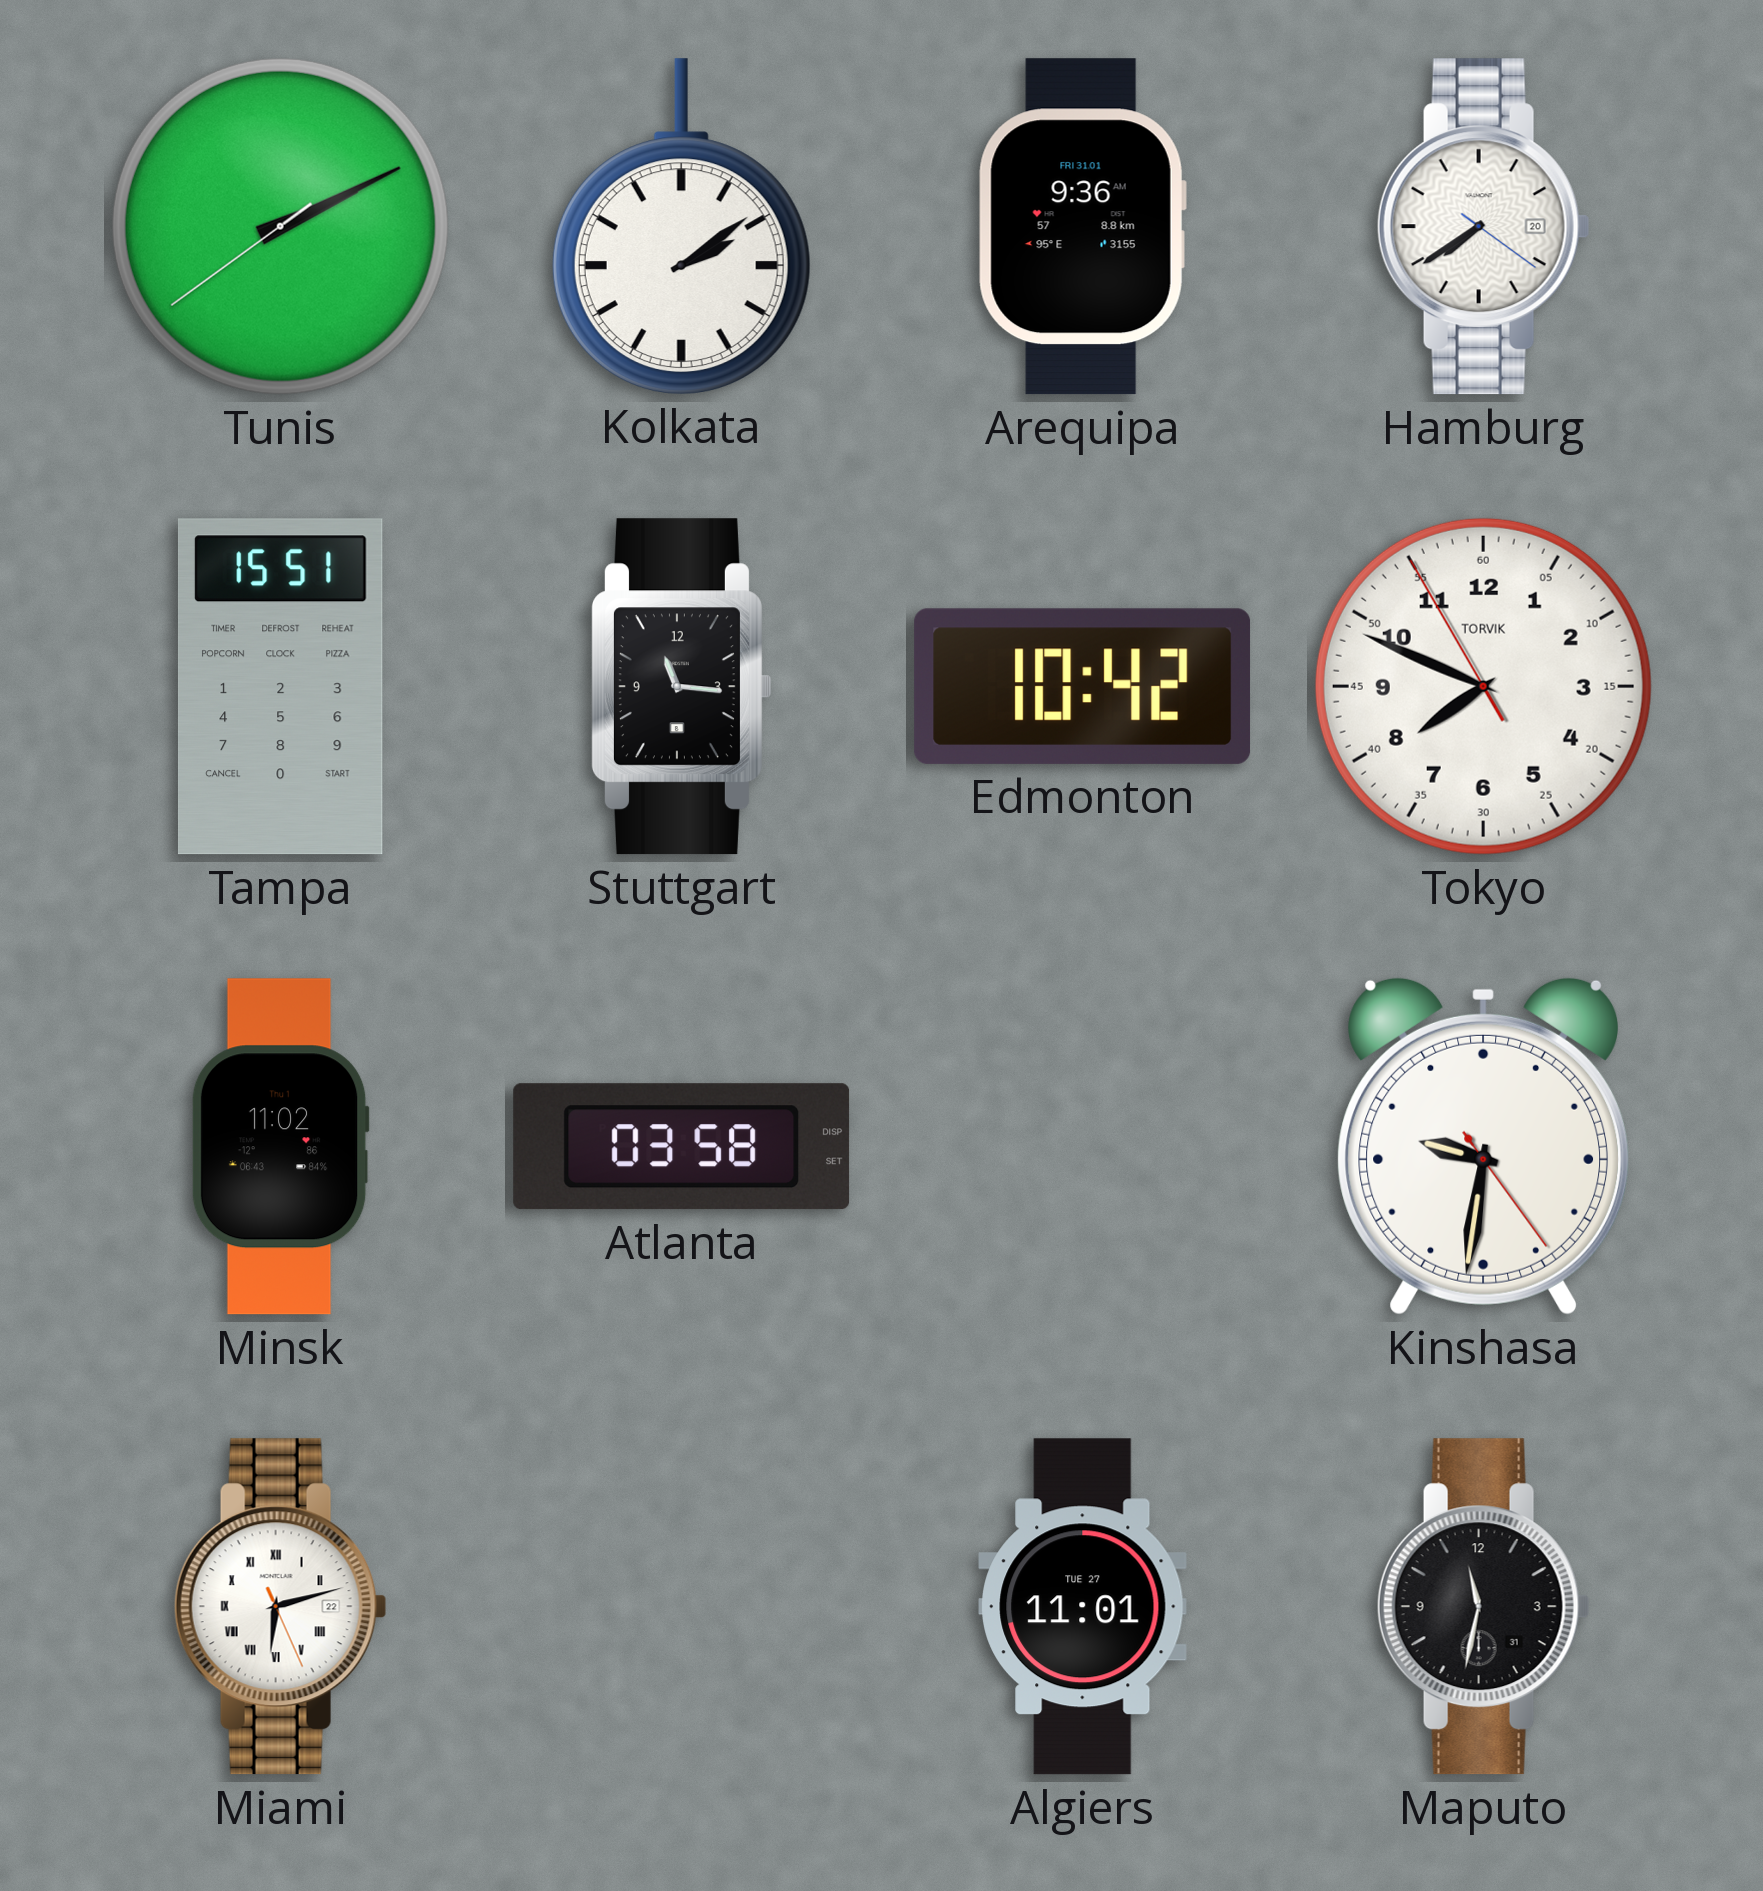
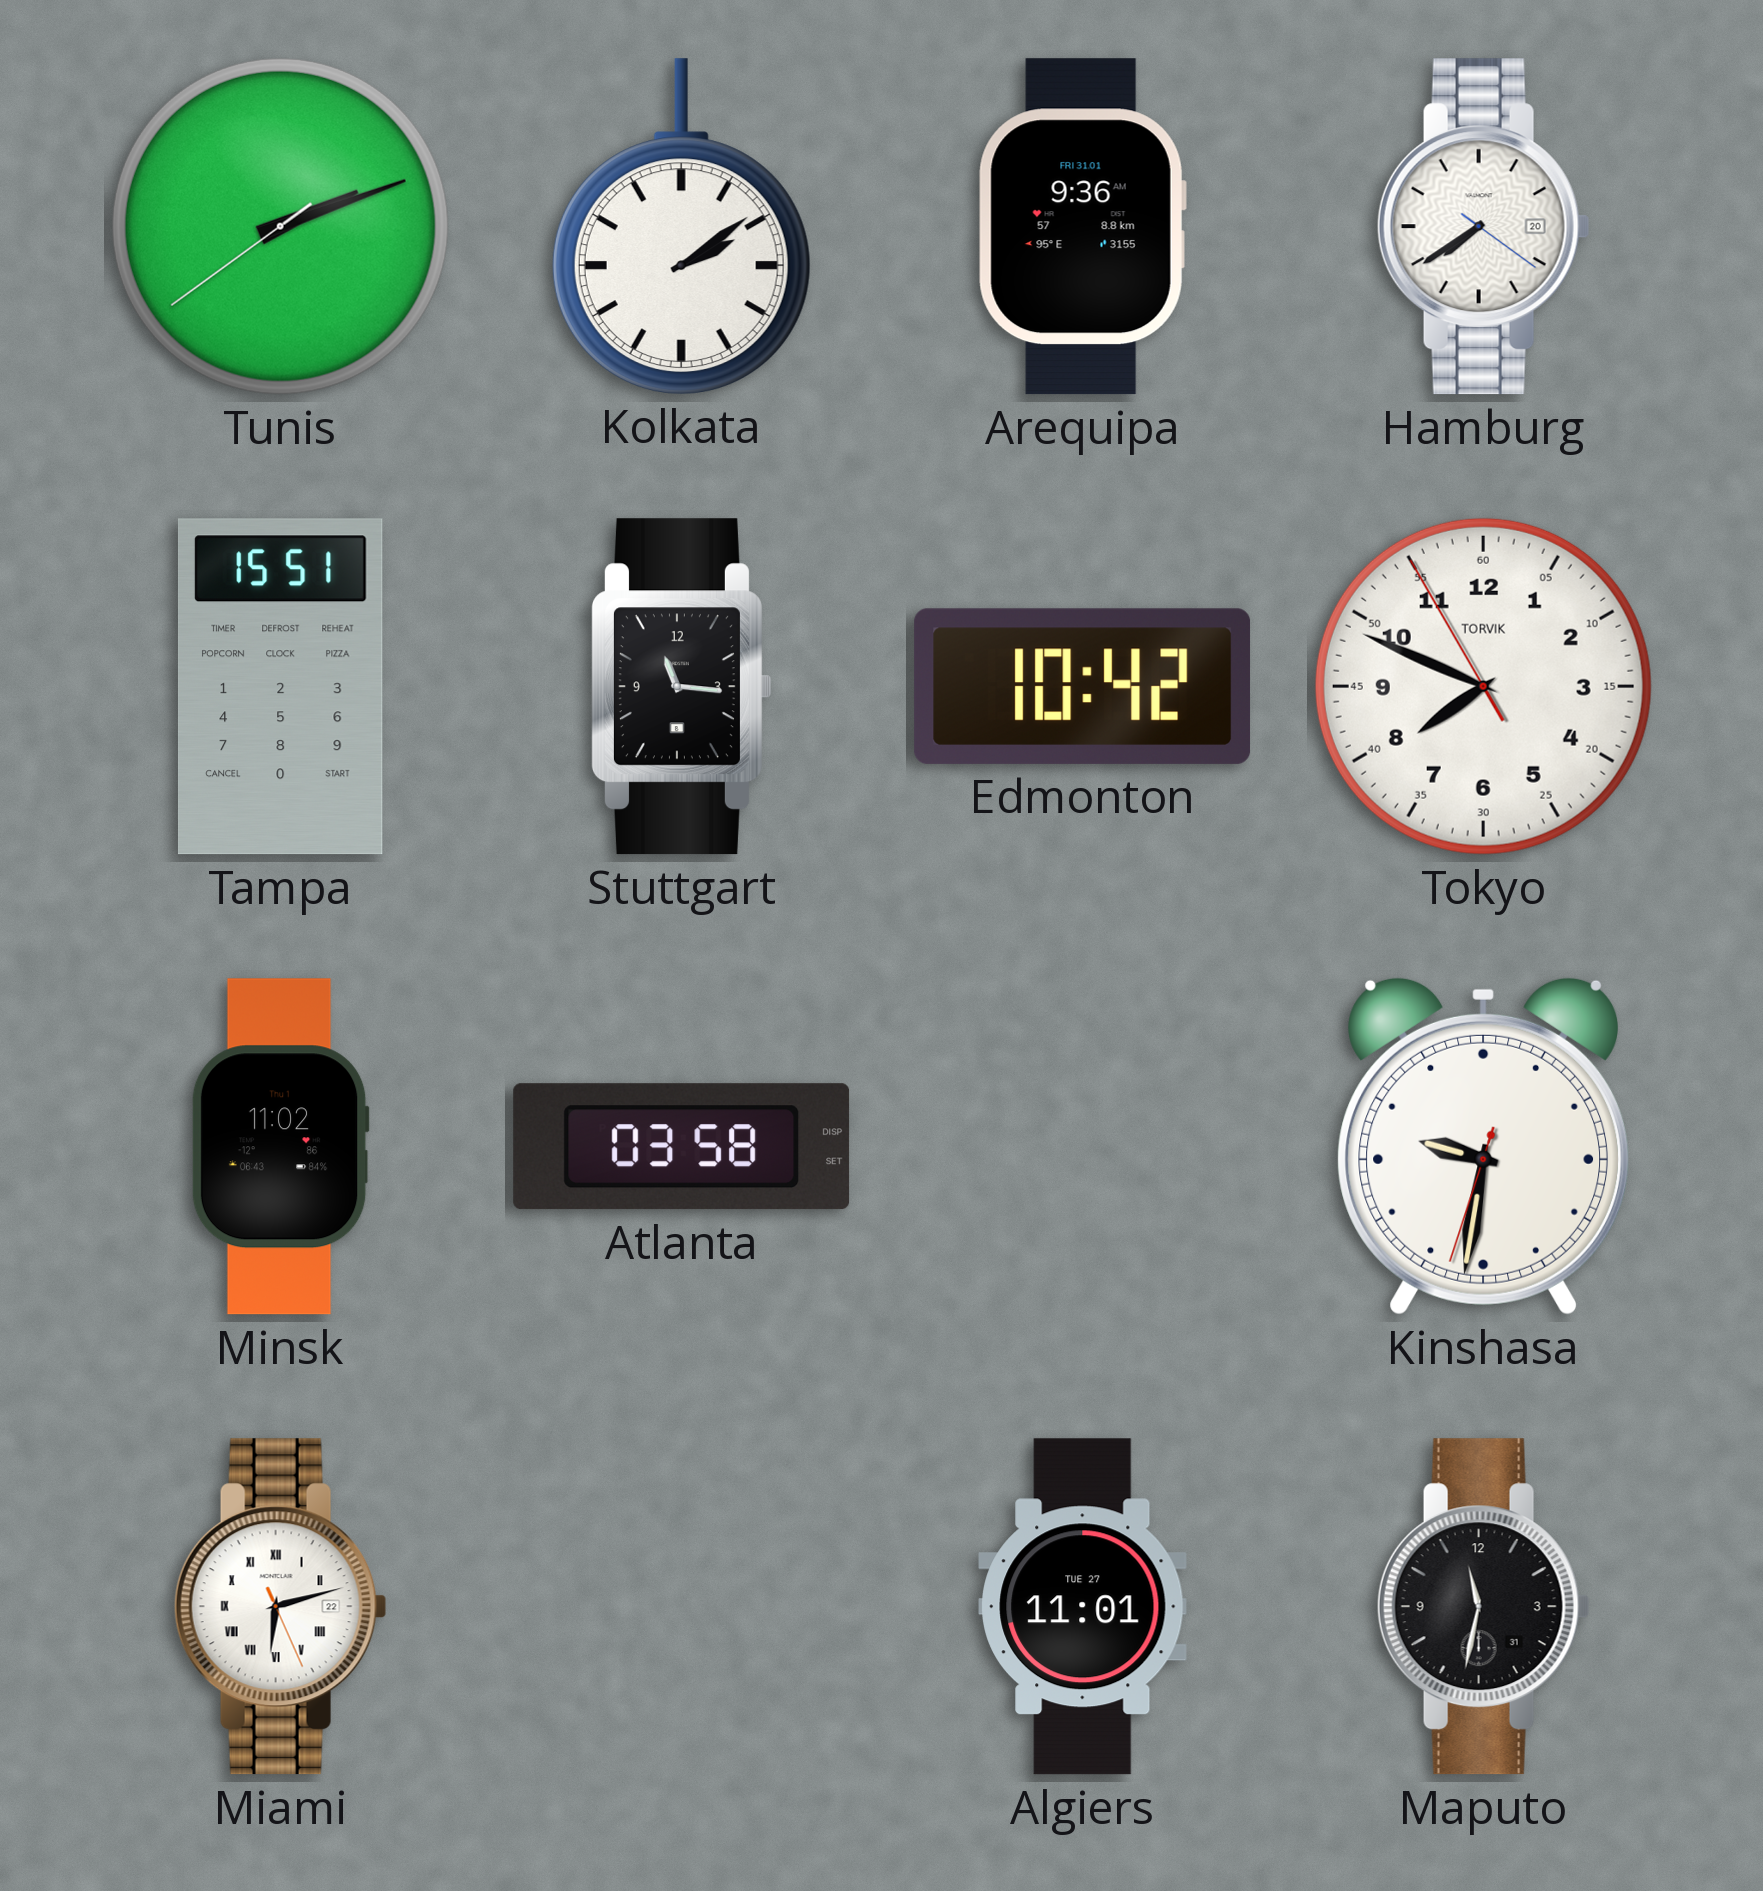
Tunis: 2:10 -> 2:11
Kinshasa: 9:31:24 -> 9:31:33
